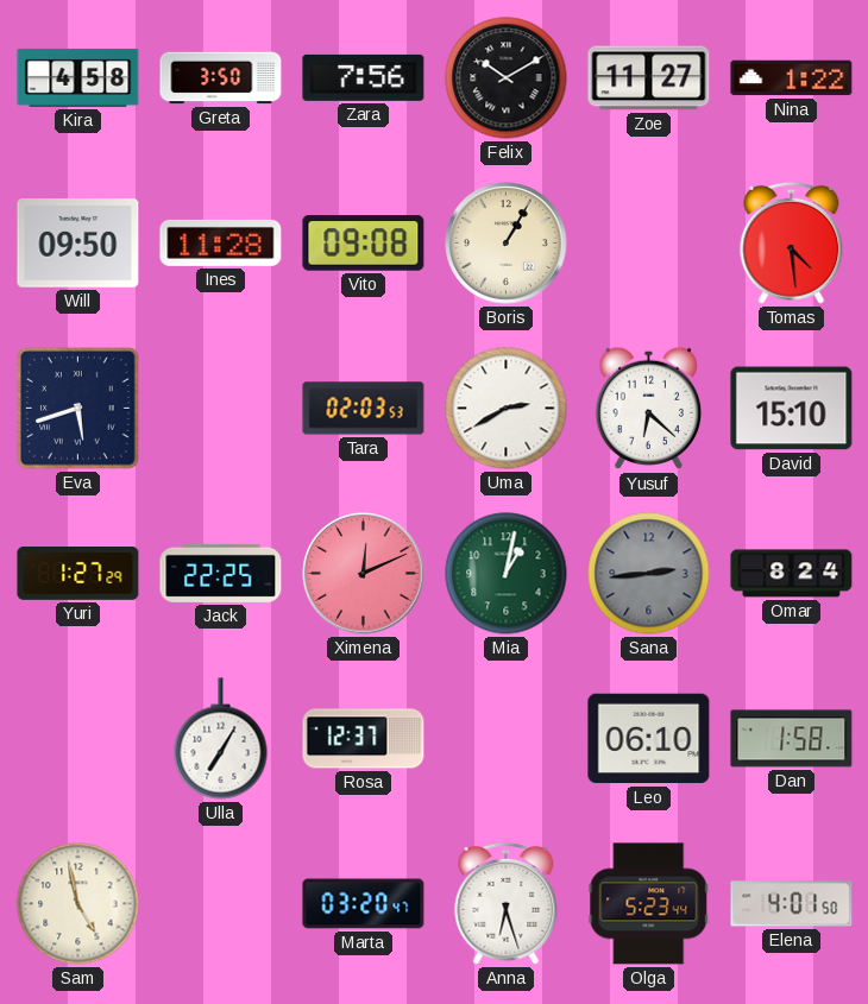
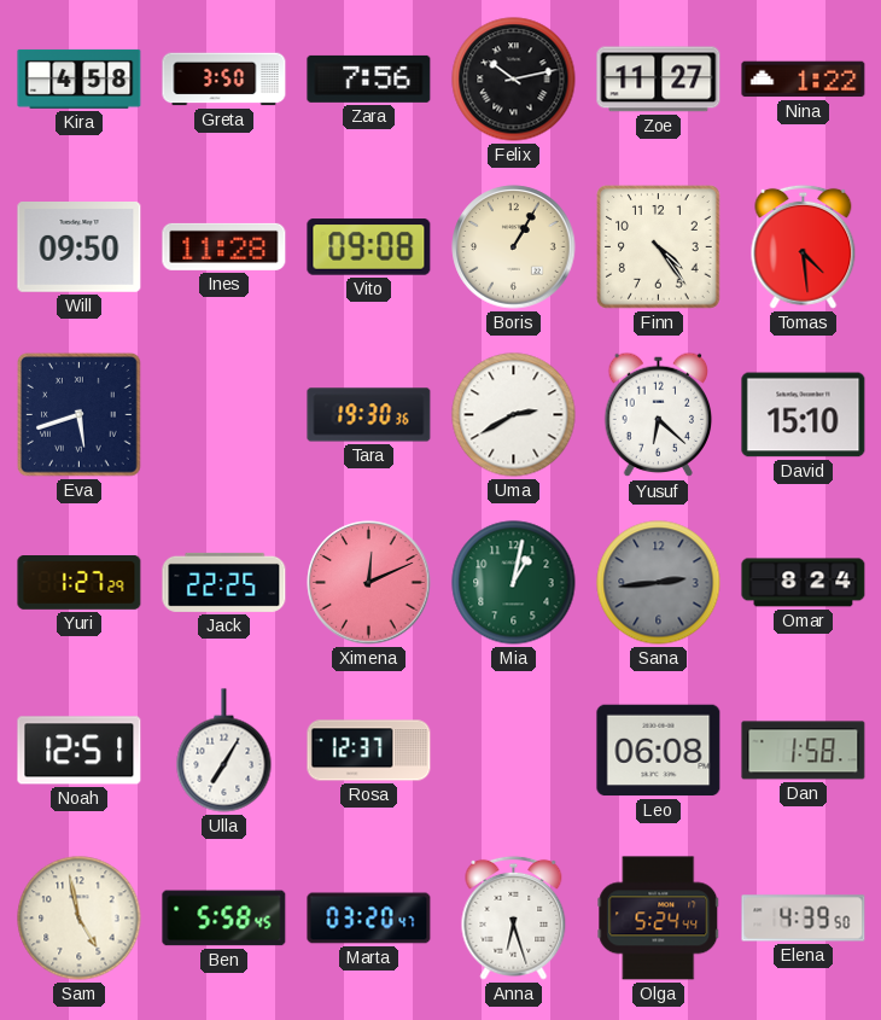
Felix: 10:10 -> 10:13
Finn: none -> 4:24
Tara: 02:03 -> 19:30
Noah: none -> 12:51
Leo: 06:10 -> 06:08
Ben: none -> 5:58
Olga: 5:23 -> 5:24
Elena: 4:01 -> 4:39
